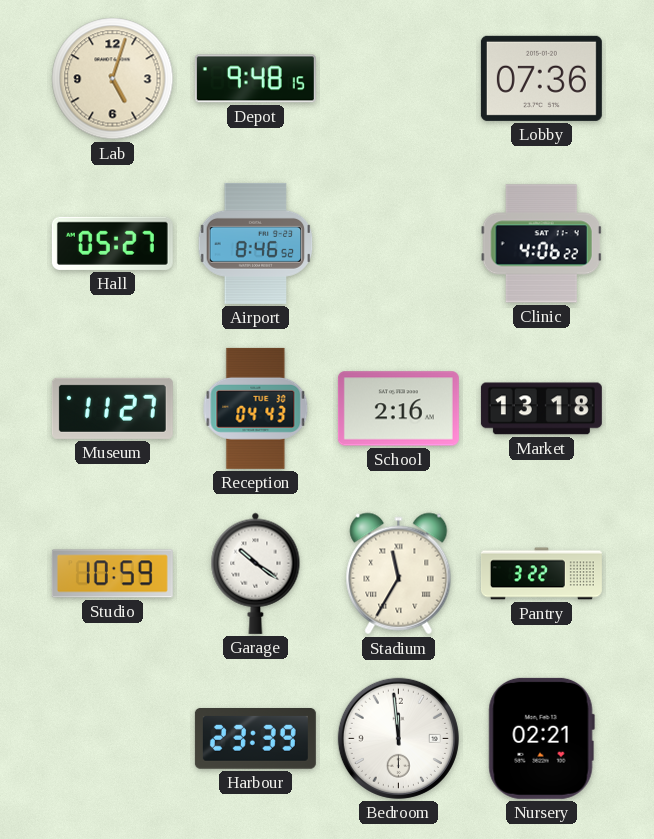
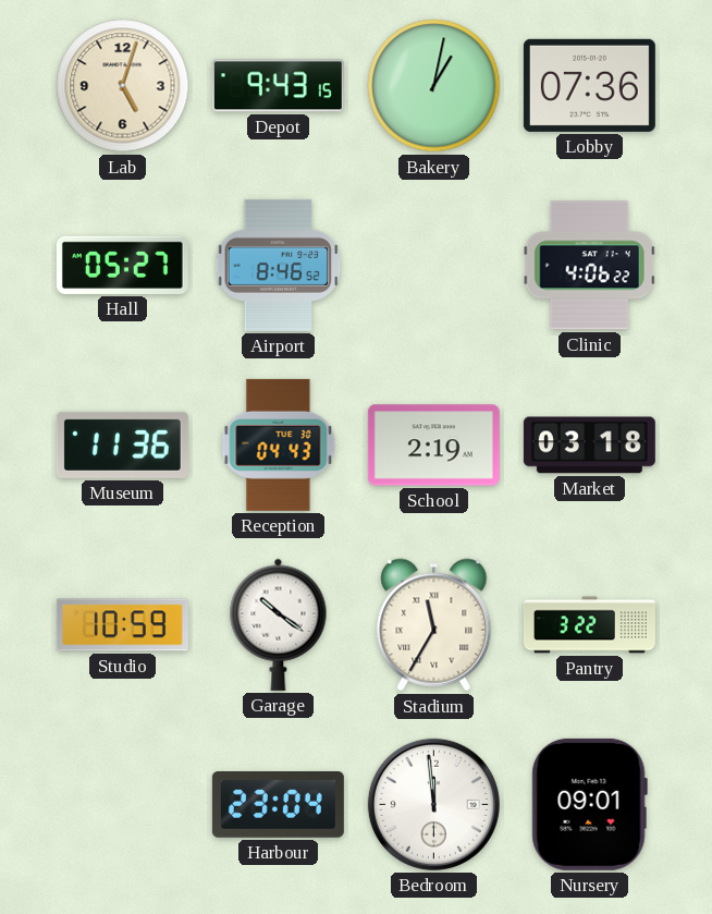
Depot: 9:48 -> 9:43
Bakery: none -> 1:02
Museum: 11:27 -> 11:36
School: 2:16 -> 2:19
Market: 13:18 -> 03:18
Harbour: 23:39 -> 23:04
Nursery: 02:21 -> 09:01
